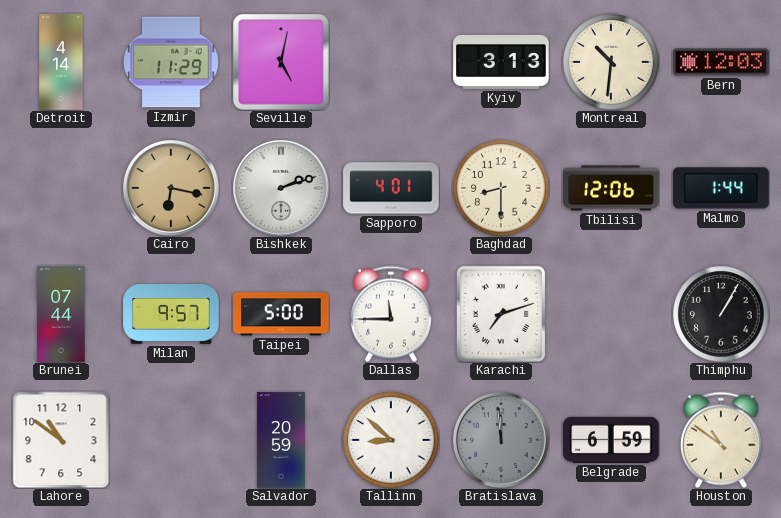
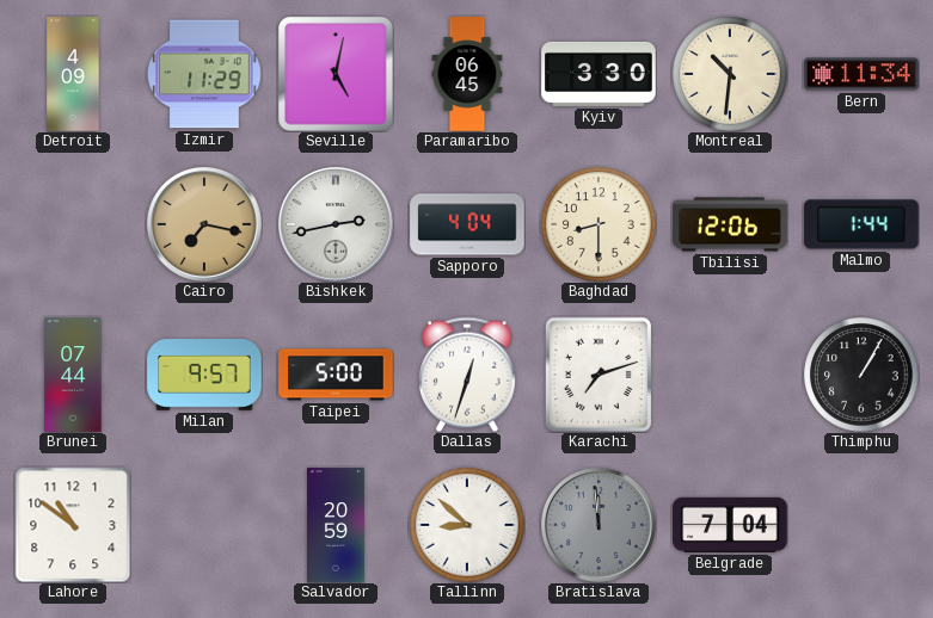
Detroit: 4:14 -> 4:09
Paramaribo: none -> 06:45
Kyiv: 3:13 -> 3:30
Bern: 12:03 -> 11:34
Cairo: 6:17 -> 7:17
Bishkek: 2:12 -> 2:43
Sapporo: 4:01 -> 4:04
Dallas: 11:45 -> 12:33
Belgrade: 6:59 -> 7:04
Houston: 10:51 -> none
